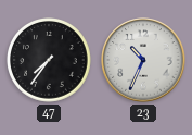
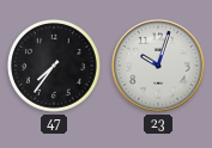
23: 10:34 -> 10:03
